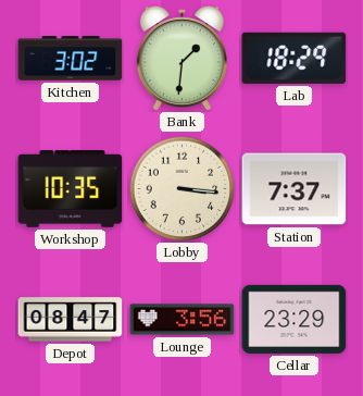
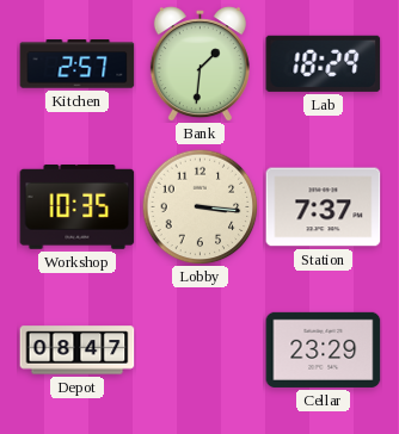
Kitchen: 3:02 -> 2:57
Lounge: 3:56 -> none
